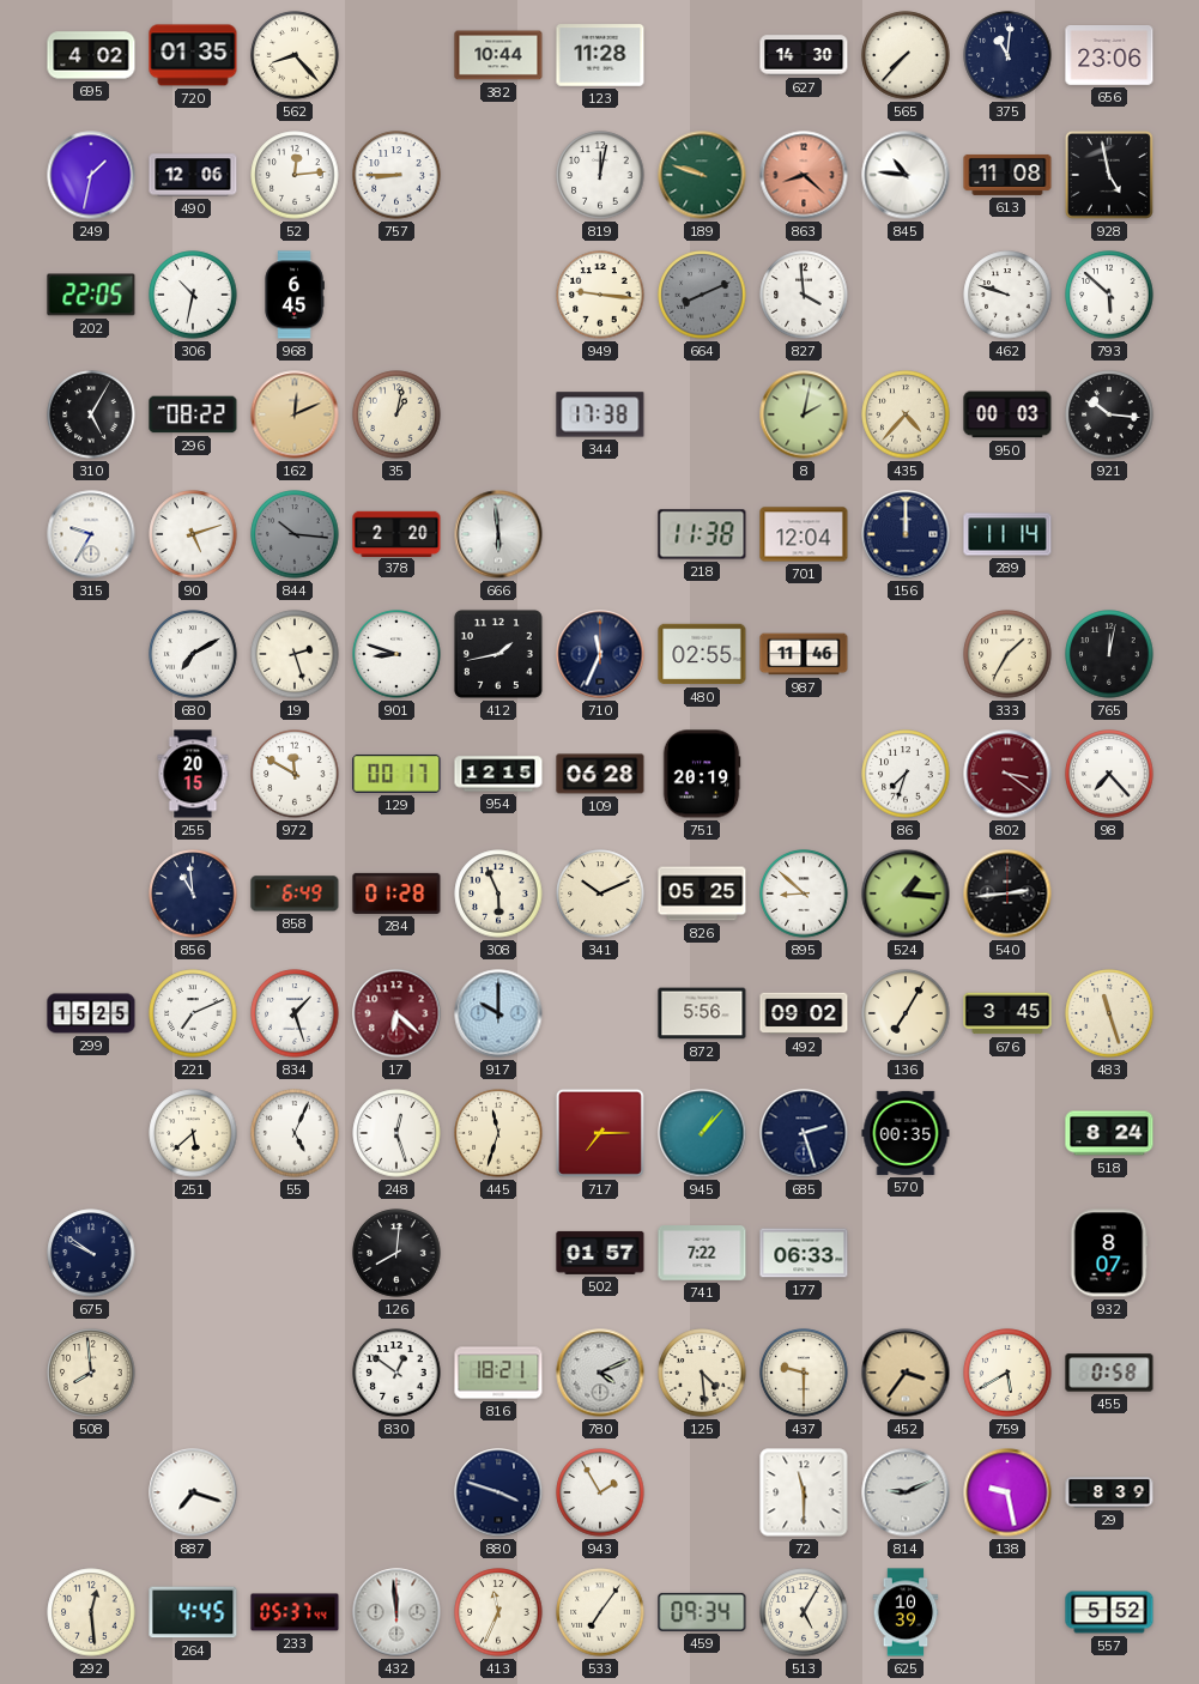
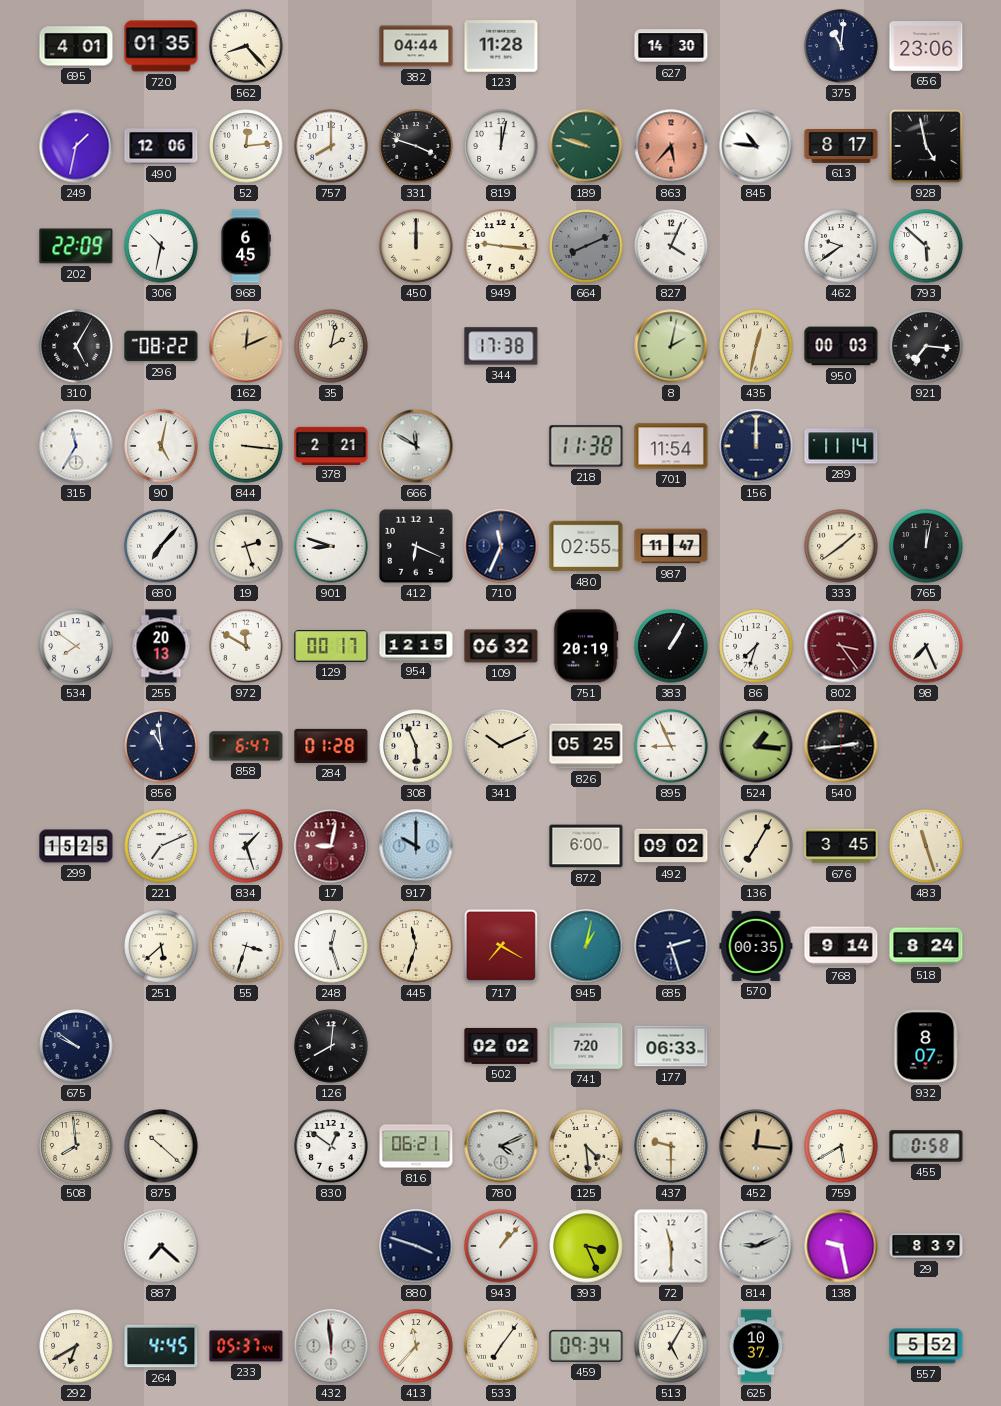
695: 4:02 -> 4:01
382: 10:44 -> 04:44
565: 7:37 -> none
757: 8:45 -> 8:00
331: none -> 3:48
863: 8:22 -> 5:37
613: 11:08 -> 8:17
202: 22:05 -> 22:09
450: none -> 12:00
827: 3:59 -> 4:04
462: 9:48 -> 9:39
35: 1:02 -> 2:02
435: 4:37 -> 12:32
921: 10:16 -> 7:16
315: 9:35 -> 11:35
90: 5:12 -> 5:02
844: 10:16 -> 3:16
844 dial: grey -> cream
378: 2:20 -> 2:21
666: 5:59 -> 11:50
701: 12:04 -> 11:54
680: 7:10 -> 7:07
412: 1:43 -> 6:19
987: 11:46 -> 11:47
333: 1:35 -> 1:39
534: none -> 7:51
255: 20:15 -> 20:13
109: 06:28 -> 06:32
383: none -> 1:05
802: 3:21 -> 3:24
98: 7:23 -> 7:26
858: 6:49 -> 6:47
895: 8:52 -> 8:56
17: 6:22 -> 9:02
872: 5:56 -> 6:00
55: 5:04 -> 3:33
717: 7:15 -> 7:20
945: 1:07 -> 1:02
768: none -> 9:14
502: 01:57 -> 02:02
741: 7:22 -> 7:20
875: none -> 10:22
816: 18:21 -> 06:21
452: 3:36 -> 12:16
887: 7:18 -> 7:22
943: 1:55 -> 1:07
393: none -> 3:26
292: 12:29 -> 6:40
413: 11:34 -> 11:37
625: 10:39 -> 10:37
